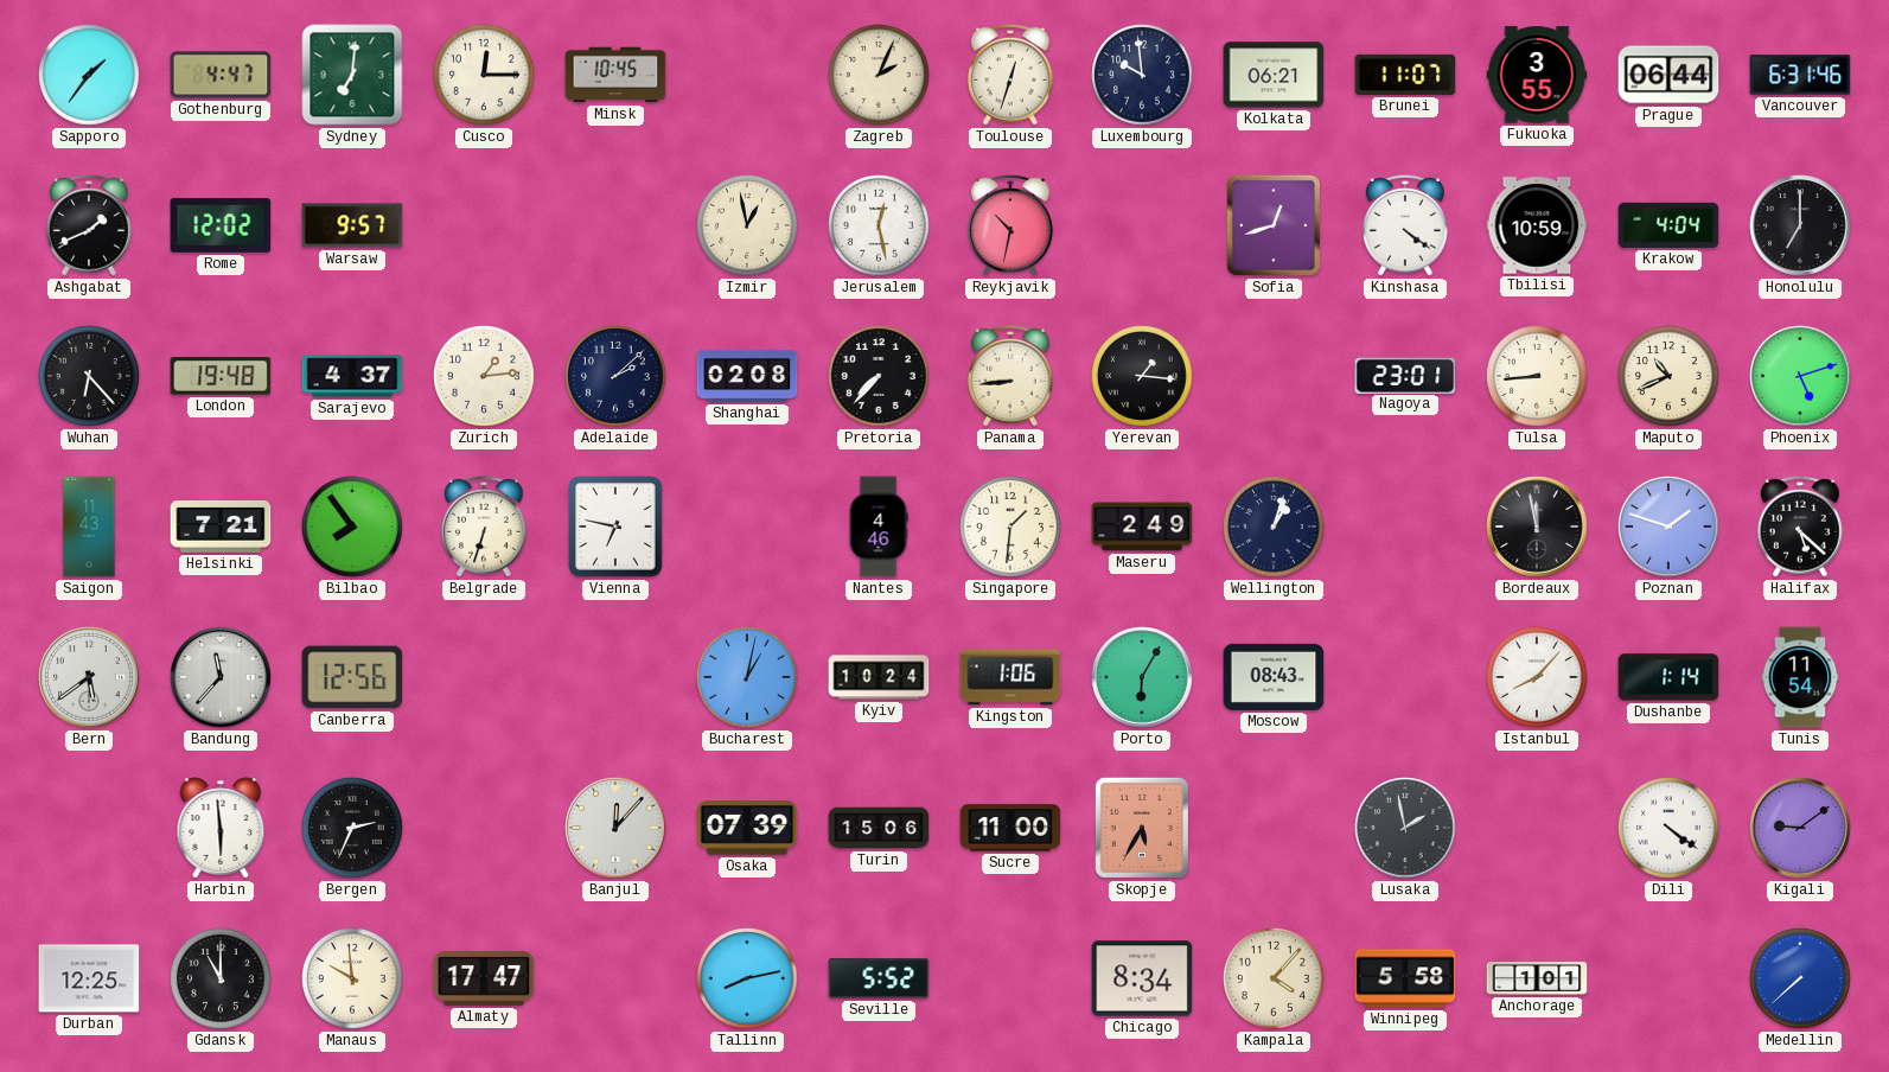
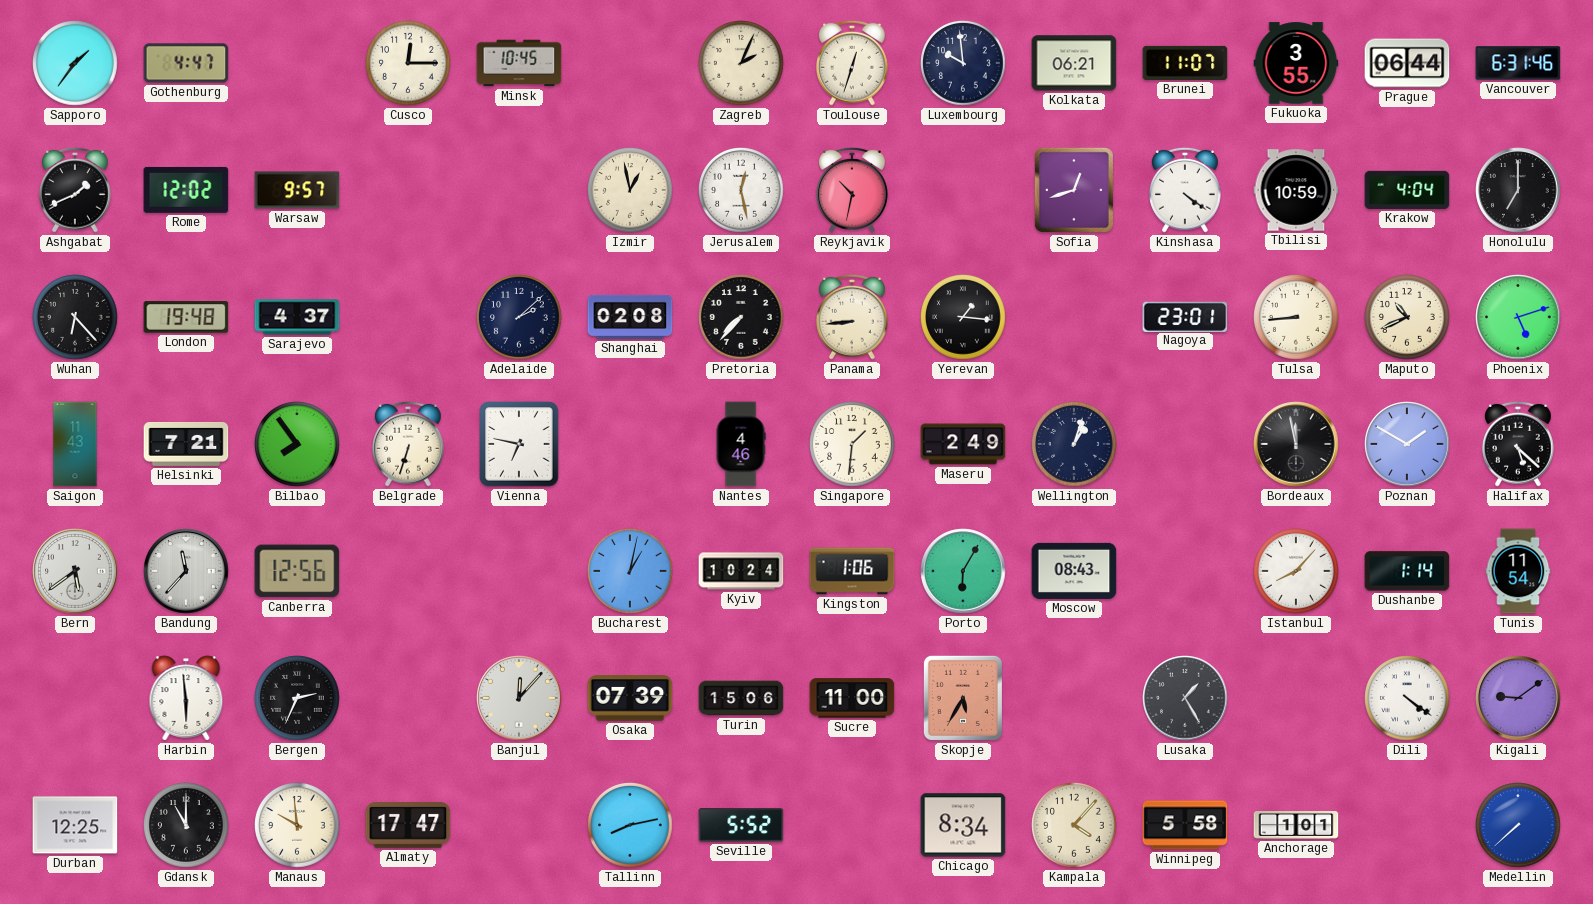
Sydney: 7:01 -> none
Zurich: 1:14 -> none
Poznan: 1:48 -> 1:50
Lusaka: 1:58 -> 1:25
